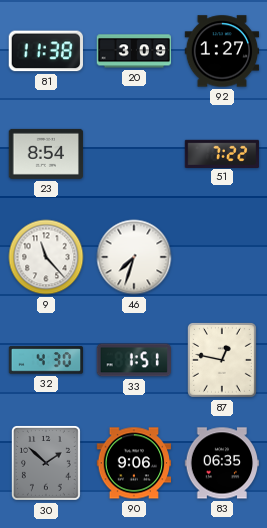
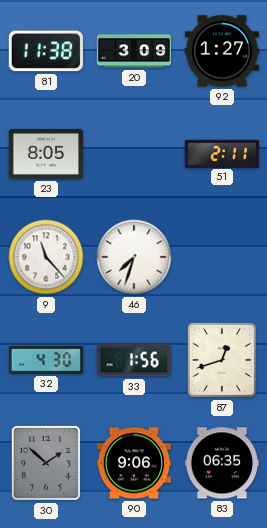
23: 8:54 -> 8:05
51: 7:22 -> 2:11
33: 1:51 -> 1:56
87: 12:47 -> 12:42
